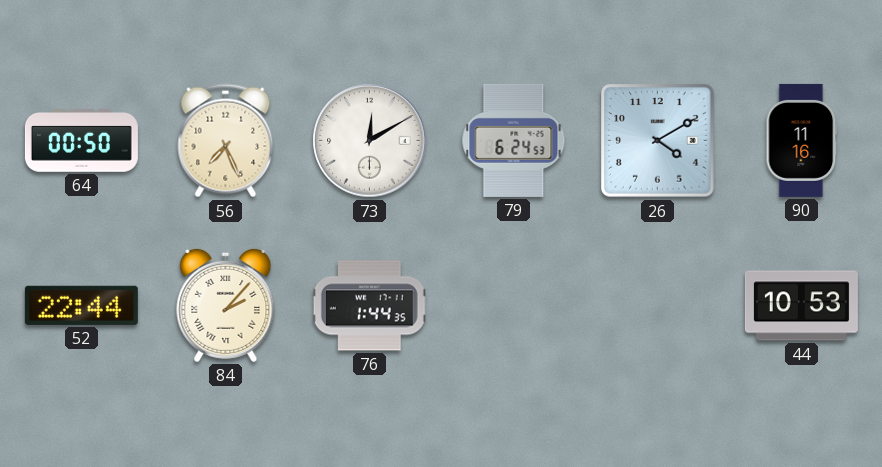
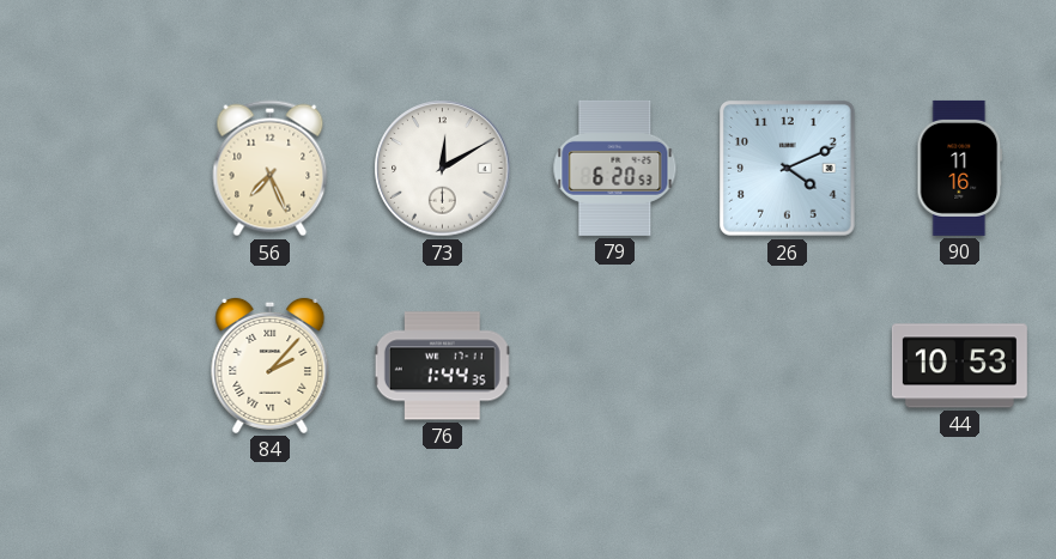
64: 00:50 -> none
79: 6:24 -> 6:20
26: 4:10 -> 4:11
52: 22:44 -> none
